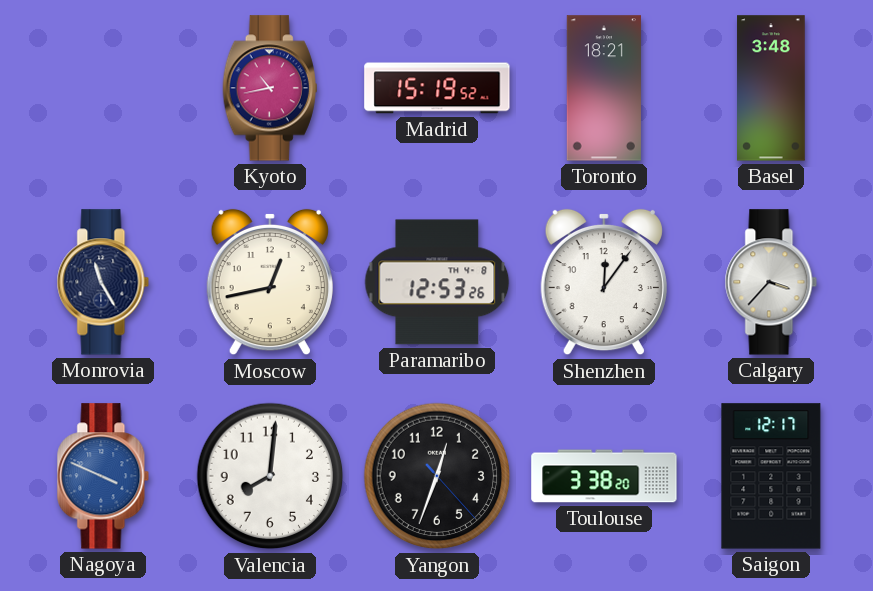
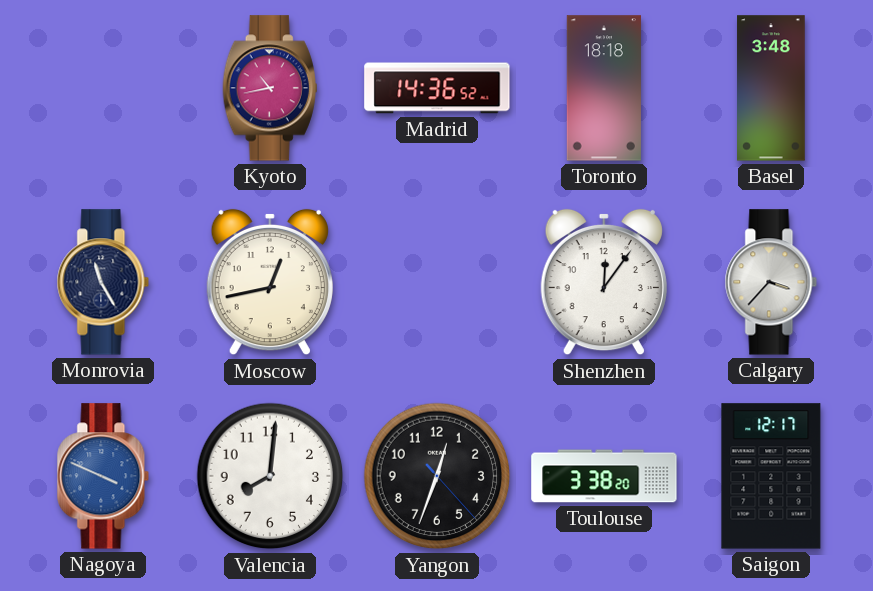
Madrid: 15:19 -> 14:36
Toronto: 18:21 -> 18:18
Paramaribo: 12:53 -> none
